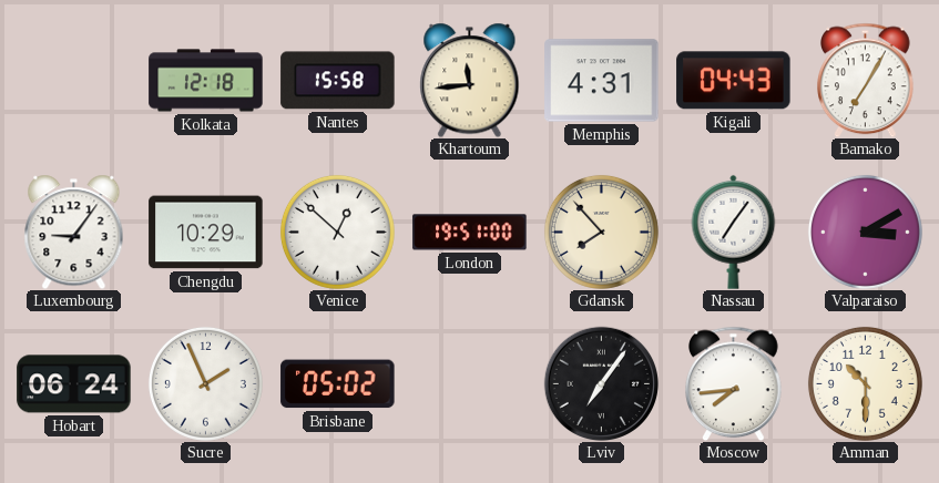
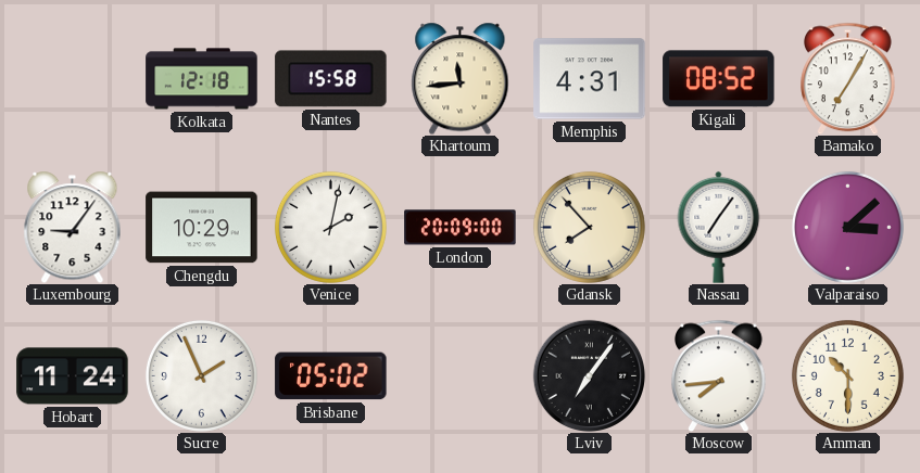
Kigali: 04:43 -> 08:52
Venice: 12:52 -> 2:02
London: 19:51 -> 20:09
Valparaiso: 3:10 -> 3:08
Hobart: 06:24 -> 11:24
